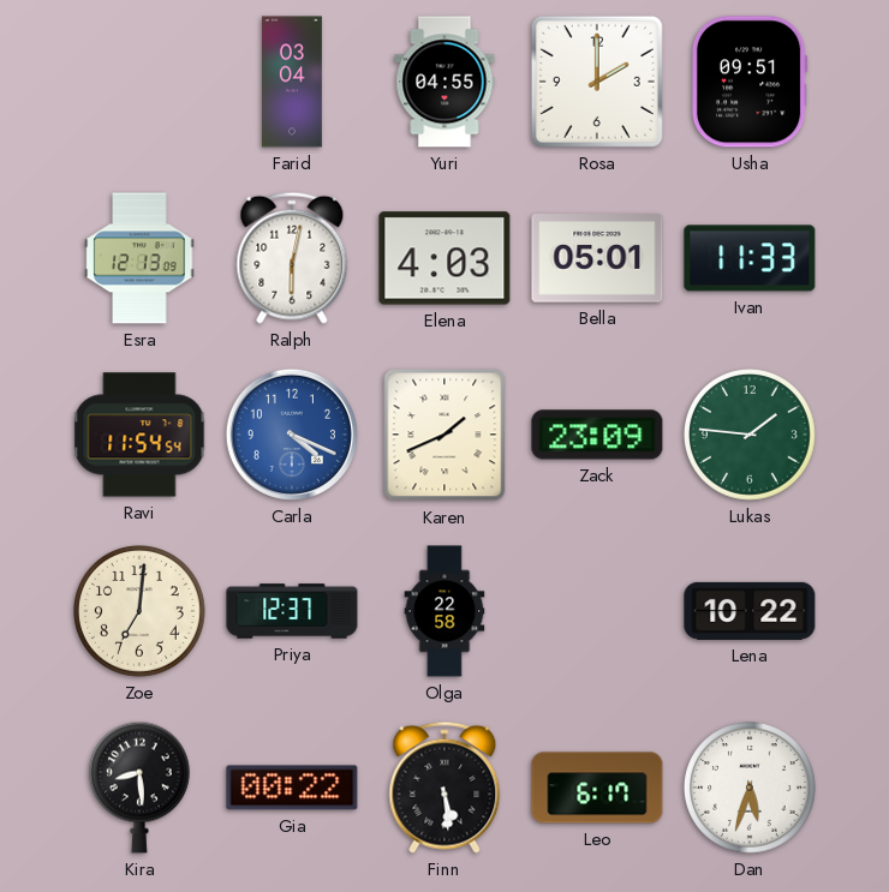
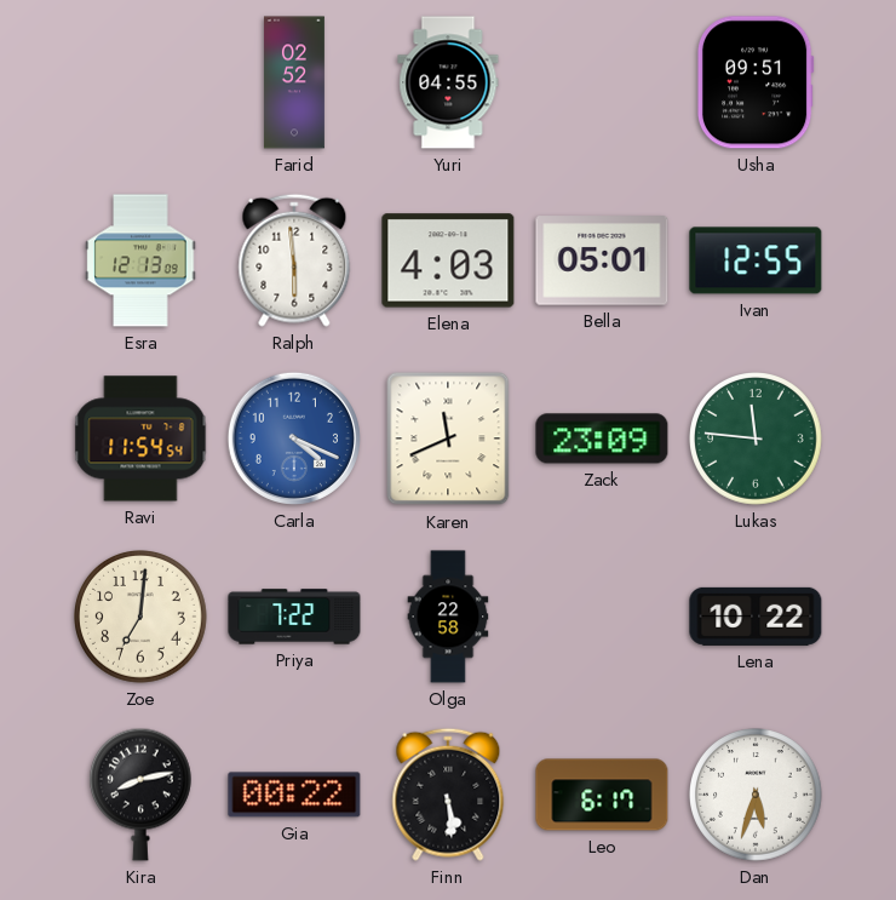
Farid: 03:04 -> 02:52
Rosa: 2:00 -> none
Ralph: 6:02 -> 5:59
Ivan: 11:33 -> 12:55
Karen: 1:41 -> 11:41
Lukas: 1:46 -> 11:46
Priya: 12:37 -> 7:22
Kira: 8:29 -> 8:13
